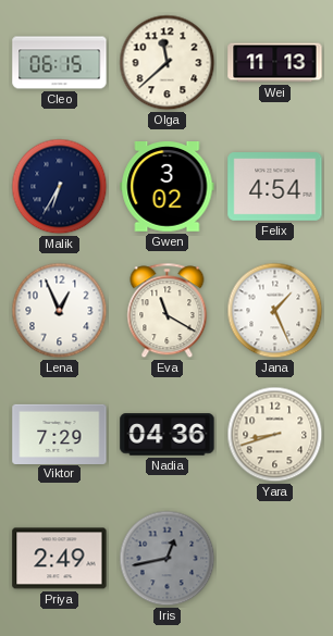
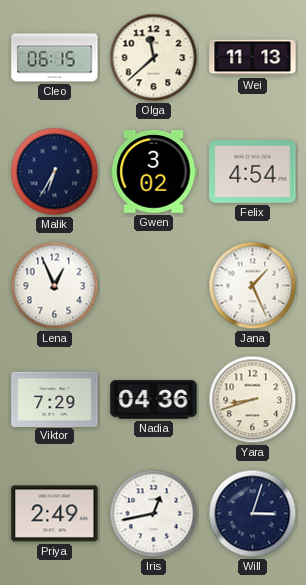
Eva: 11:20 -> none
Iris dial: grey -> white
Will: none -> 3:03
